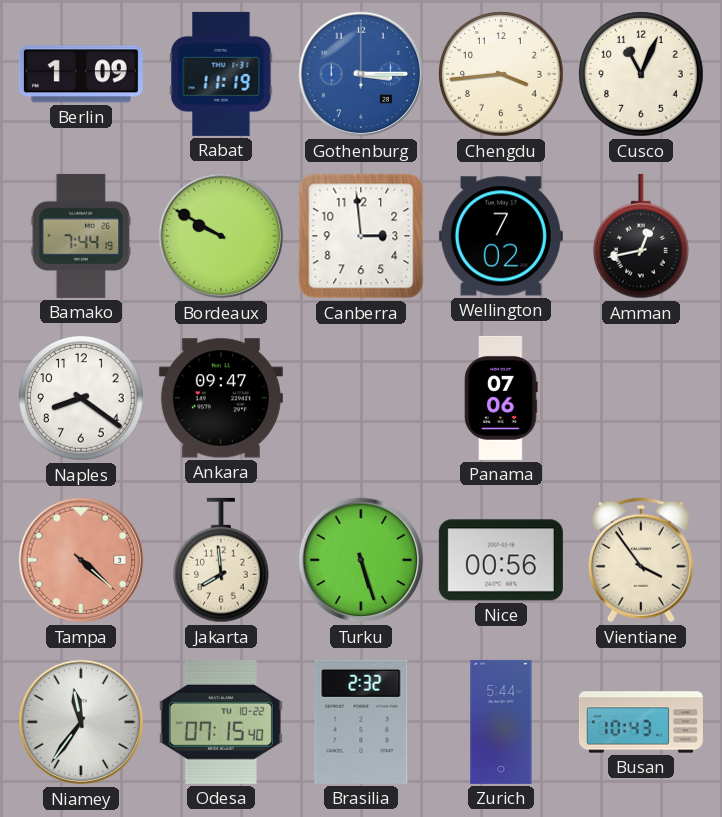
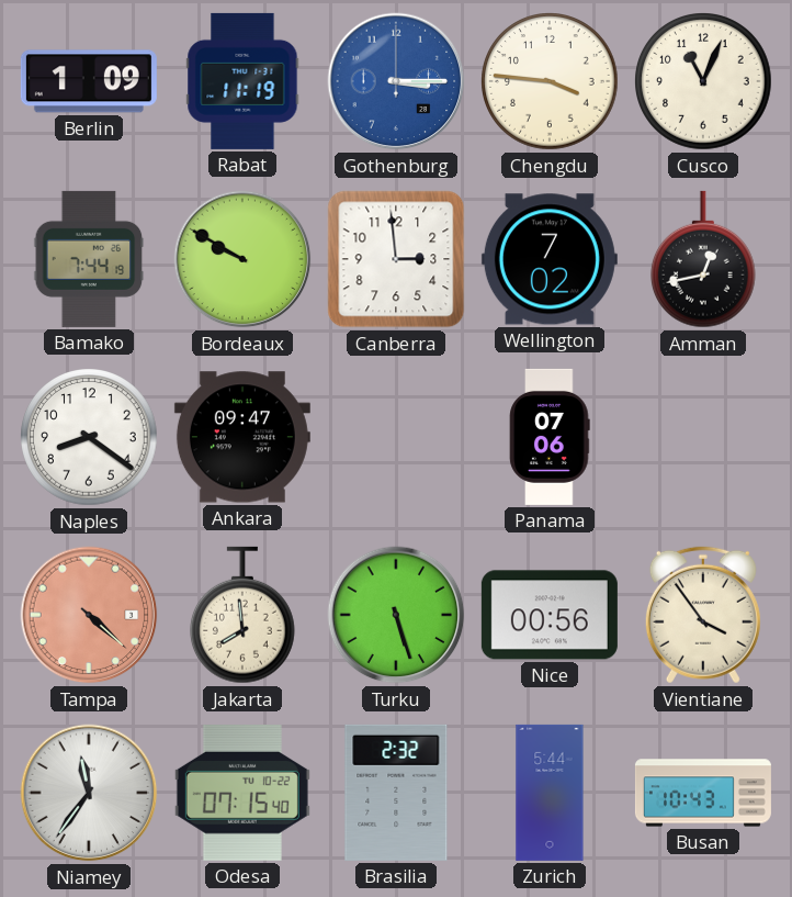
Chengdu: 3:44 -> 3:46
